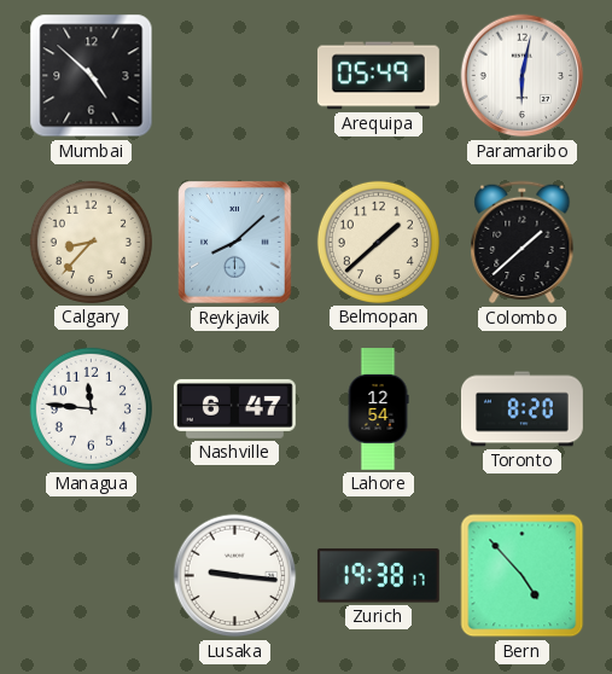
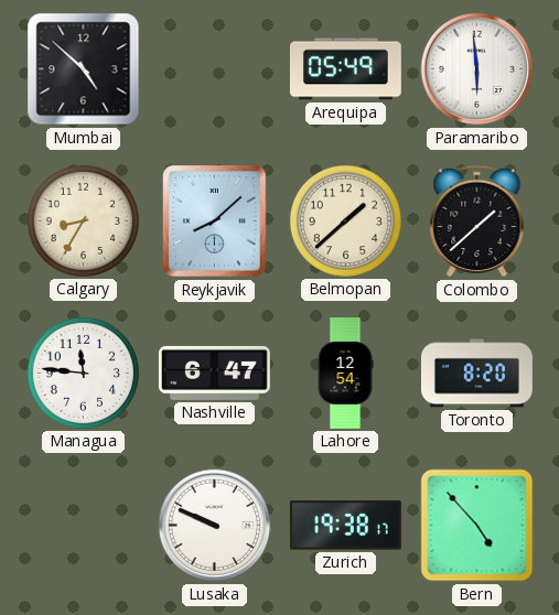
Paramaribo: 6:02 -> 5:59
Calgary: 8:37 -> 8:35
Lusaka: 9:16 -> 9:49
